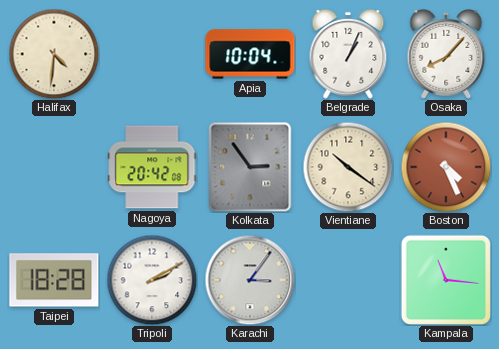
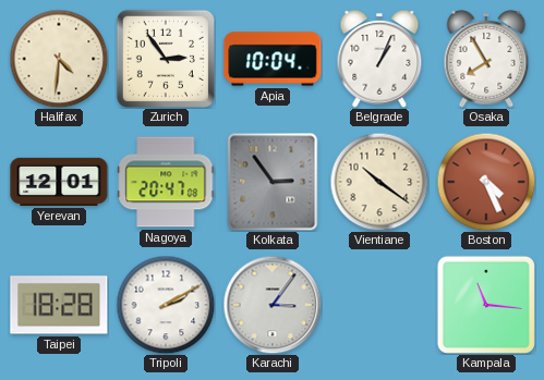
Zurich: none -> 2:54
Osaka: 8:07 -> 7:55
Yerevan: none -> 12:01
Nagoya: 20:42 -> 20:47
